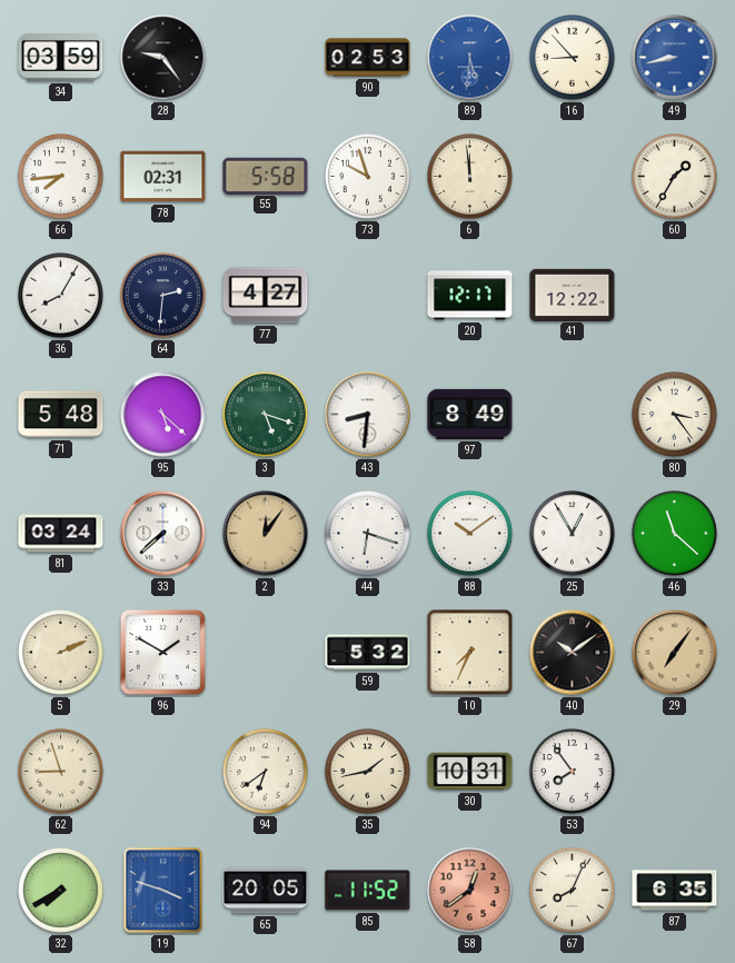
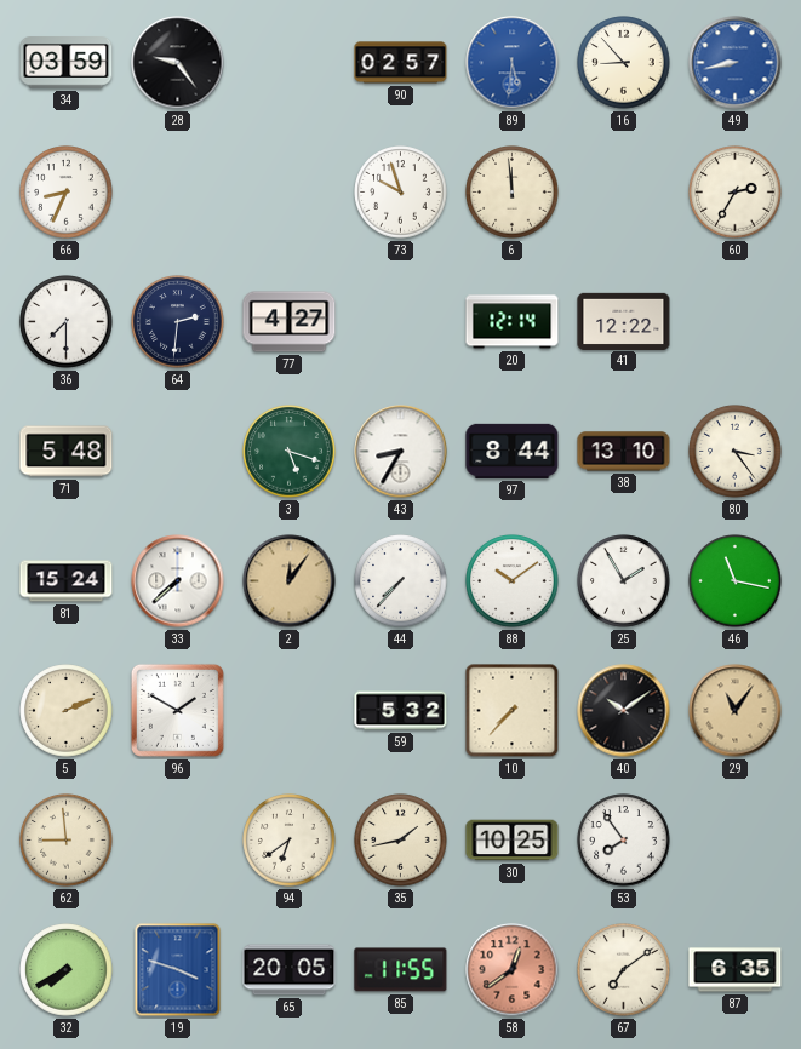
90: 02:53 -> 02:57
66: 7:44 -> 8:34
78: 02:31 -> none
55: 5:58 -> none
60: 1:35 -> 2:35
36: 8:05 -> 7:30
20: 12:17 -> 12:14
95: 5:22 -> none
43: 8:31 -> 8:35
97: 8:49 -> 8:44
38: none -> 13:10
81: 03:24 -> 15:24
44: 6:18 -> 7:37
25: 12:55 -> 1:55
46: 11:22 -> 11:17
10: 7:34 -> 7:37
29: 7:06 -> 11:06
62: 8:57 -> 8:59
30: 10:31 -> 10:25
85: 11:52 -> 11:55
67: 8:04 -> 7:09
